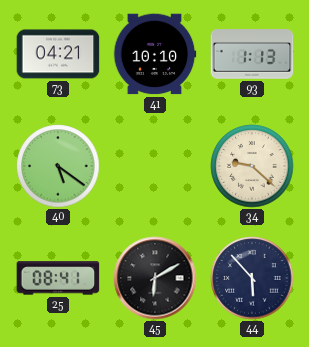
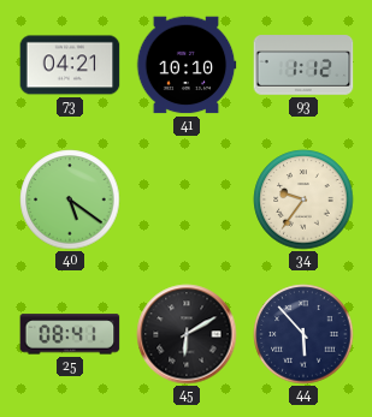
93: 1:13 -> 1:12
34: 9:22 -> 9:36
